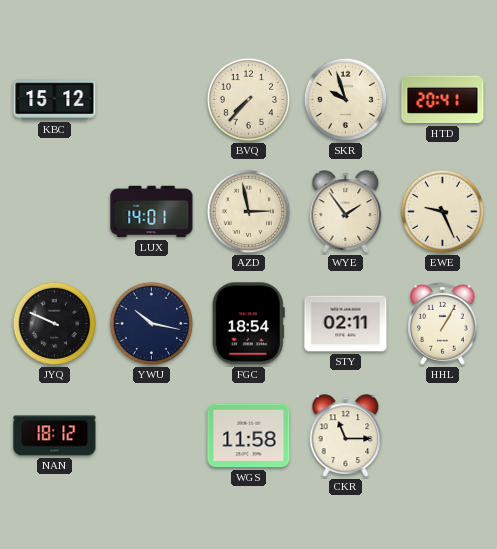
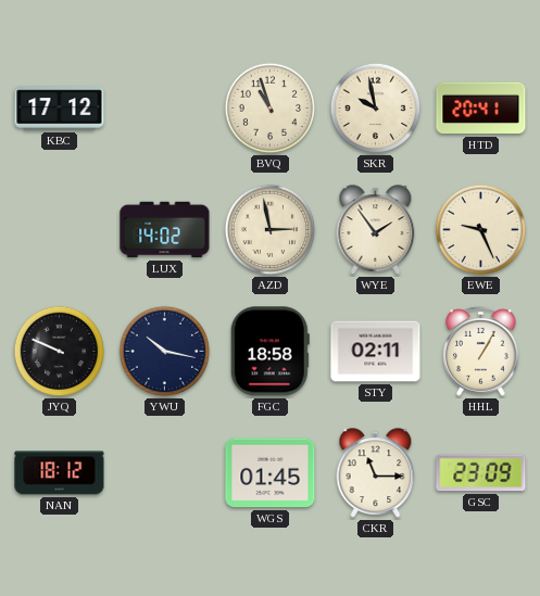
KBC: 15:12 -> 17:12
BVQ: 7:37 -> 10:57
SKR: 9:57 -> 9:58
LUX: 14:01 -> 14:02
FGC: 18:54 -> 18:58
WGS: 11:58 -> 01:45
GSC: none -> 23:09
